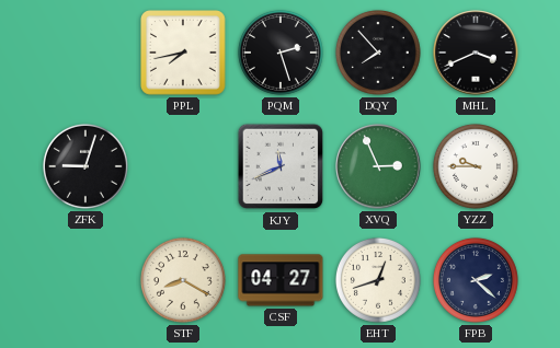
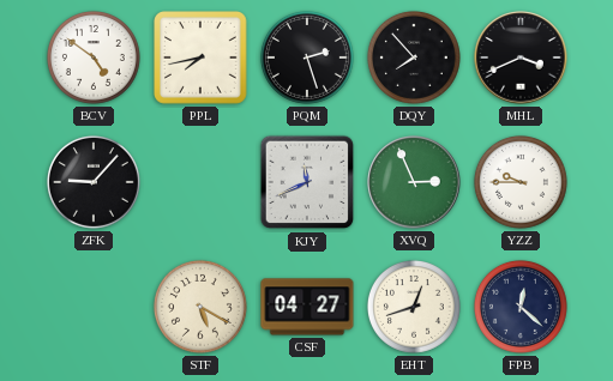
BCV: none -> 4:51
ZFK: 9:03 -> 9:07
STF: 8:20 -> 5:20
FPB: 2:22 -> 12:22
